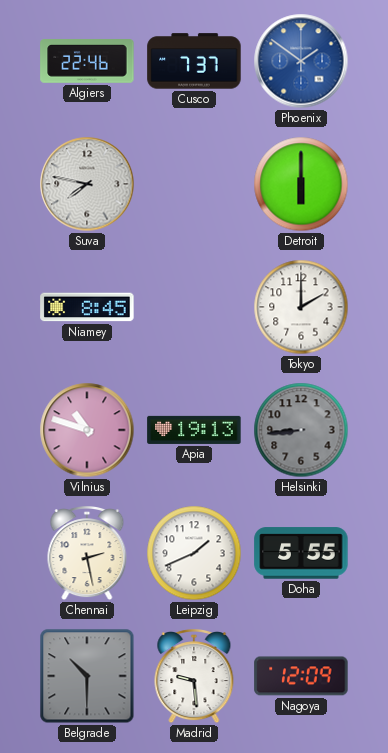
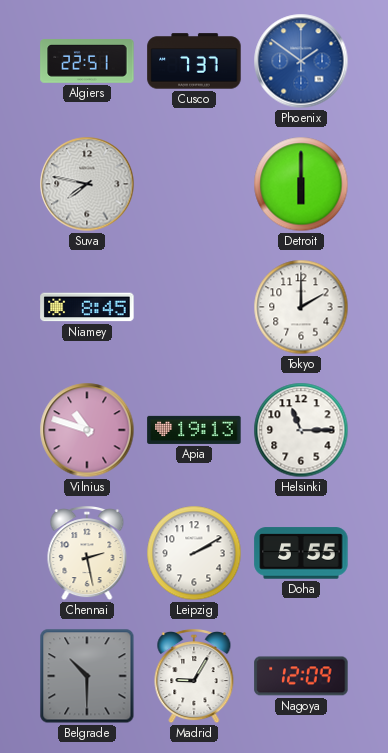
Algiers: 22:46 -> 22:51
Helsinki: 8:44 -> 11:15
Helsinki dial: grey -> white
Leipzig: 1:41 -> 2:10
Madrid: 9:29 -> 9:05
